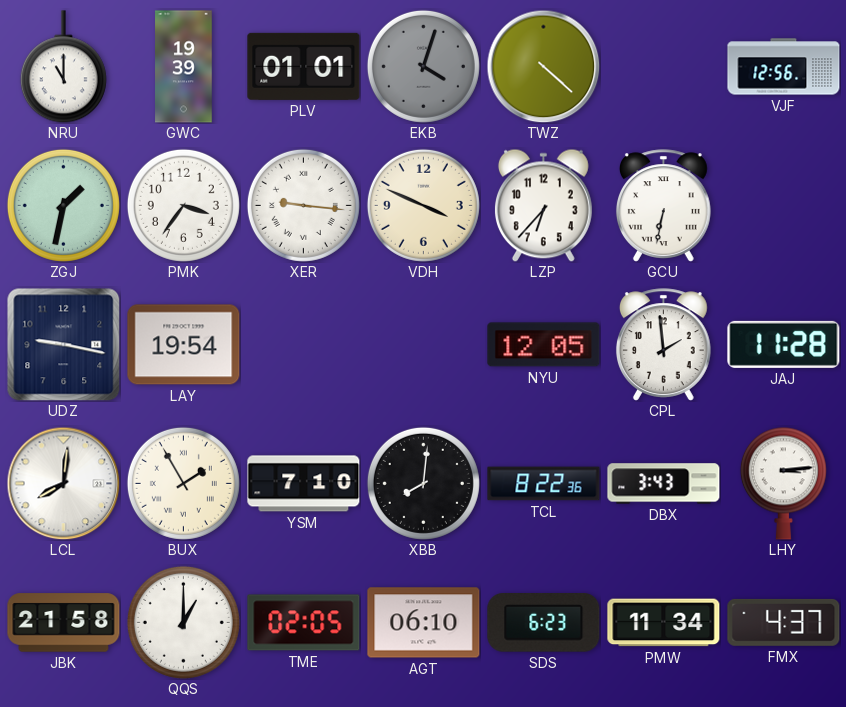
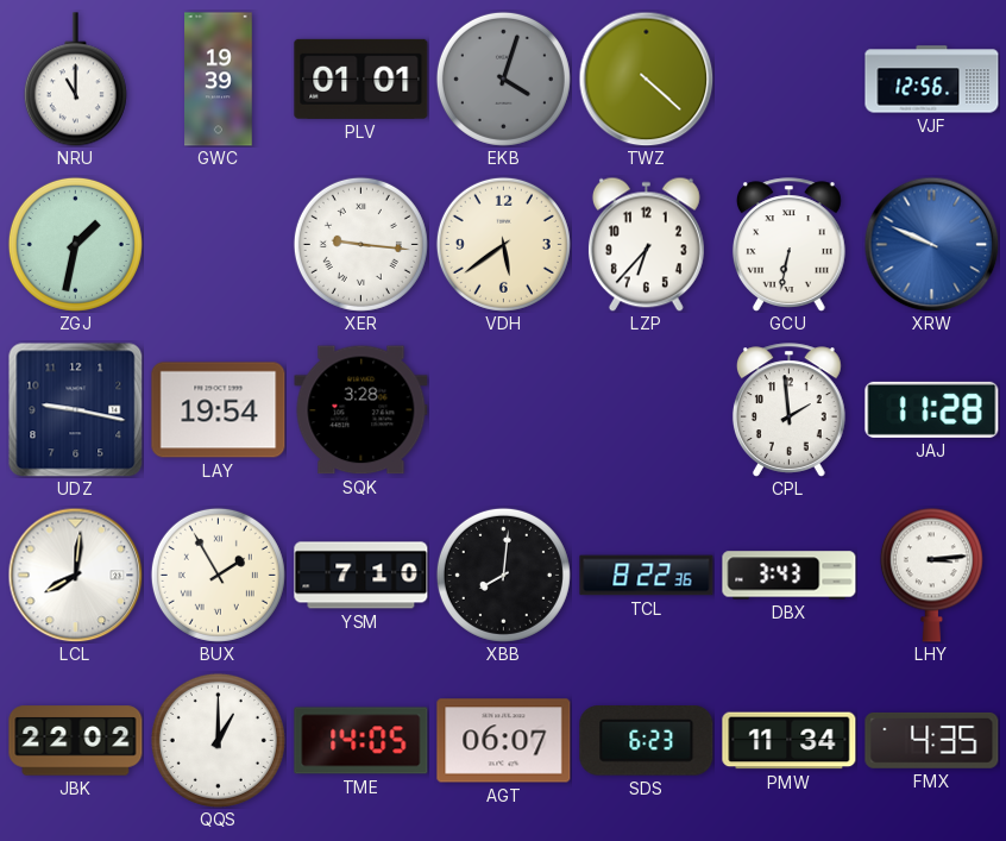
PMK: 3:36 -> none
VDH: 3:49 -> 5:39
XRW: none -> 9:49
SQK: none -> 3:28
NYU: 12:05 -> none
JBK: 21:58 -> 22:02
TME: 02:05 -> 14:05
AGT: 06:10 -> 06:07
FMX: 4:37 -> 4:35
